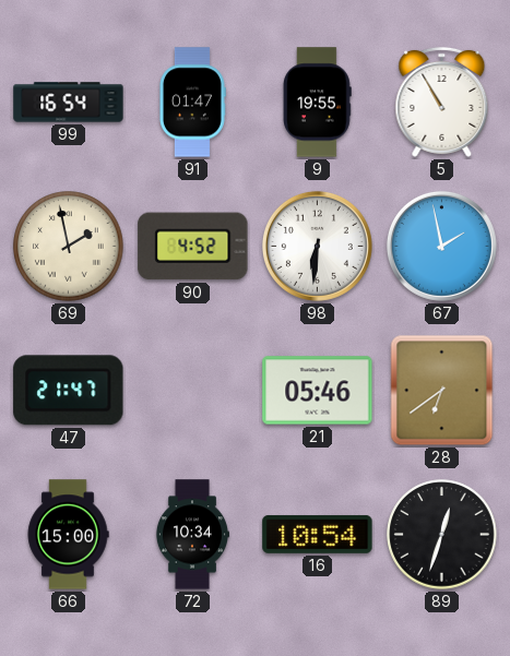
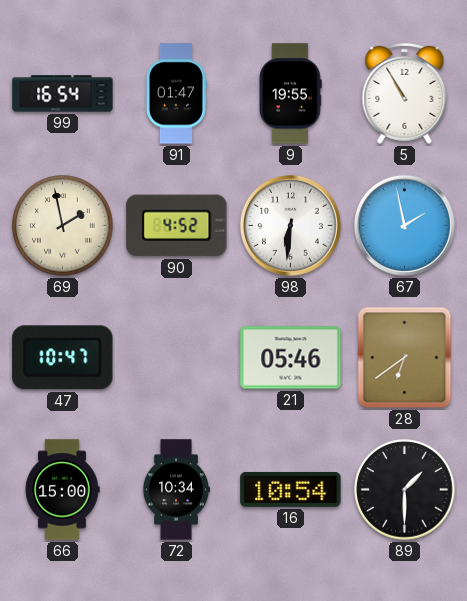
47: 21:47 -> 10:47
89: 12:33 -> 1:30
